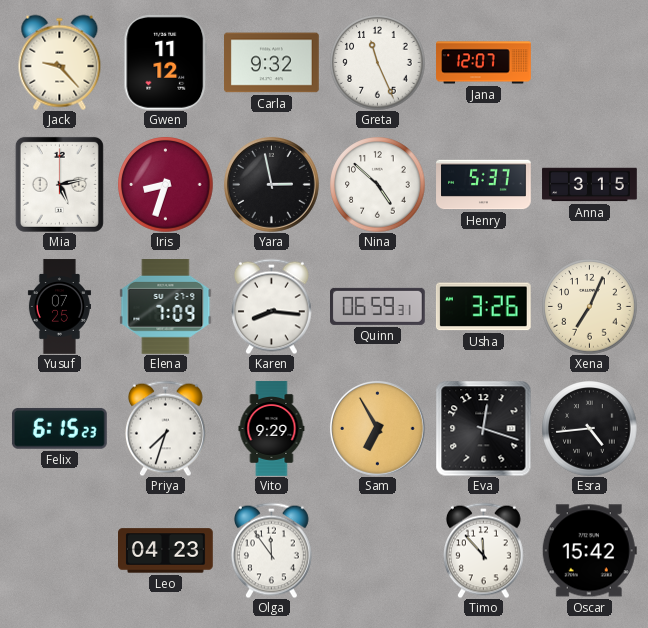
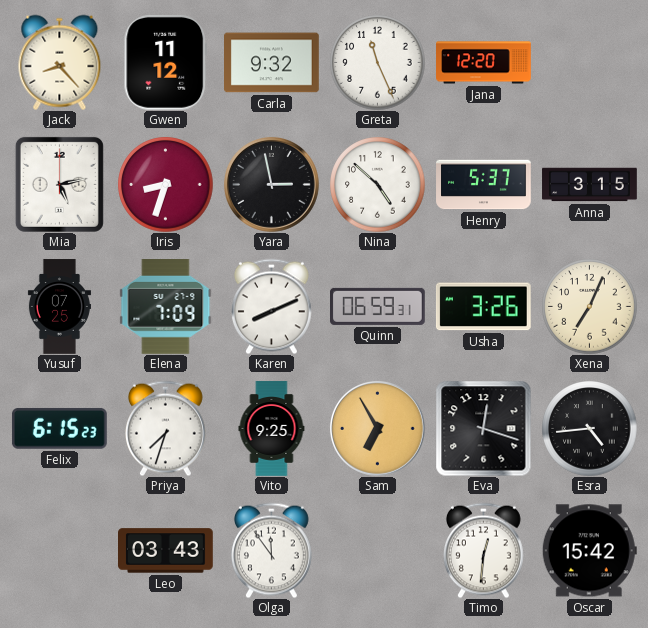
Jack: 9:23 -> 8:23
Jana: 12:07 -> 12:20
Karen: 8:16 -> 8:11
Vito: 9:29 -> 9:25
Leo: 04:23 -> 03:43
Timo: 11:53 -> 12:31
